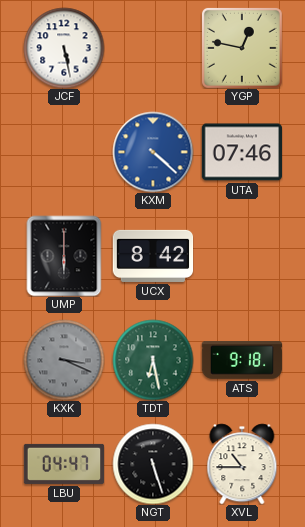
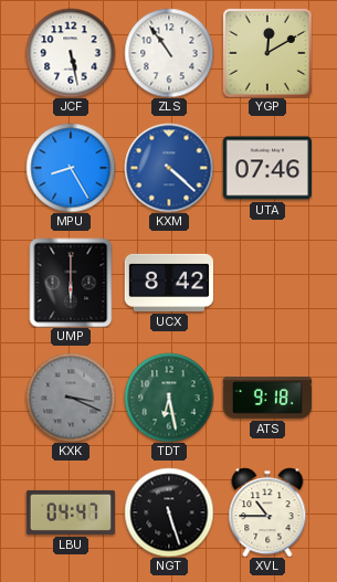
ZLS: none -> 10:54
YGP: 12:47 -> 12:10
MPU: none -> 8:25
